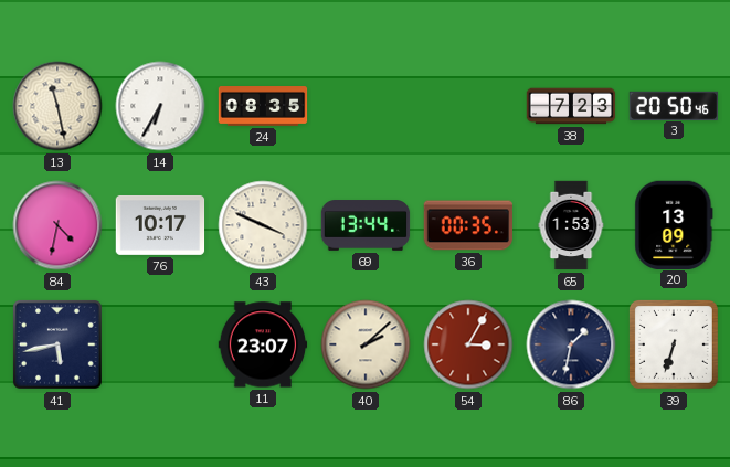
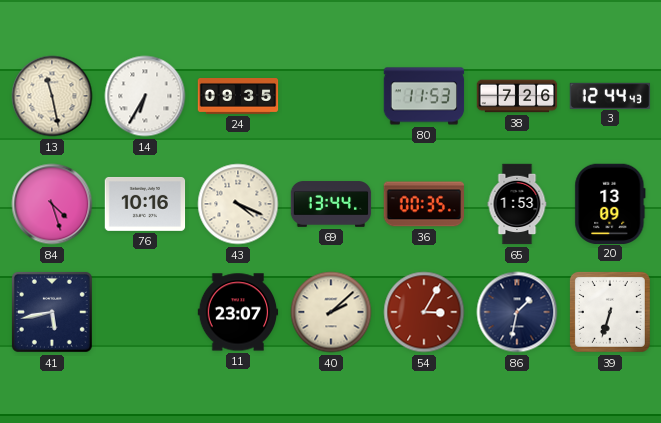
24: 08:35 -> 09:35
80: none -> 11:53
38: 7:23 -> 7:26
3: 20:50 -> 12:44
84: 4:32 -> 4:27
76: 10:17 -> 10:16
43: 3:49 -> 4:19
